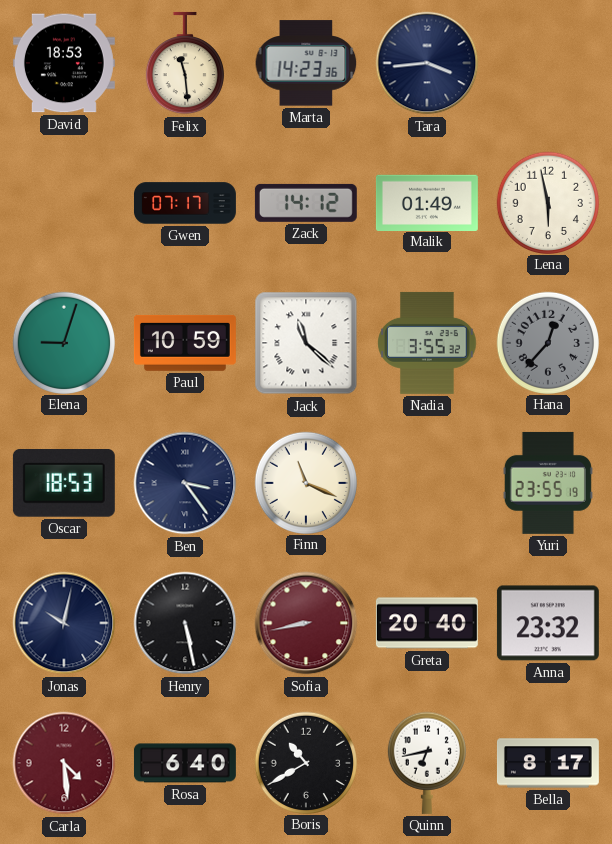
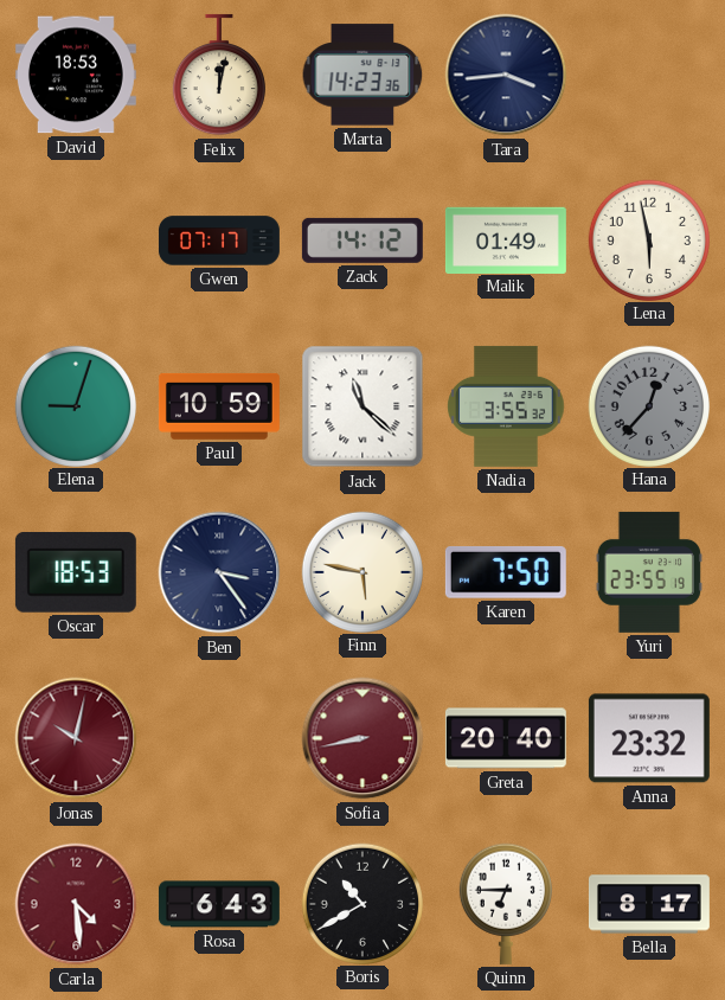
Felix: 11:29 -> 12:02
Finn: 11:19 -> 5:47
Karen: none -> 7:50
Jonas dial: navy -> burgundy
Henry: 5:28 -> none
Rosa: 6:40 -> 6:43
Quinn: 6:43 -> 6:45
